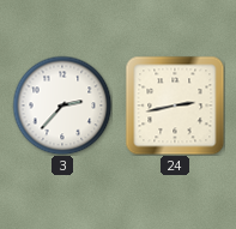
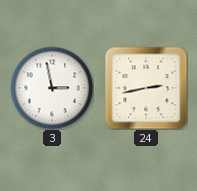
3: 2:37 -> 2:58
